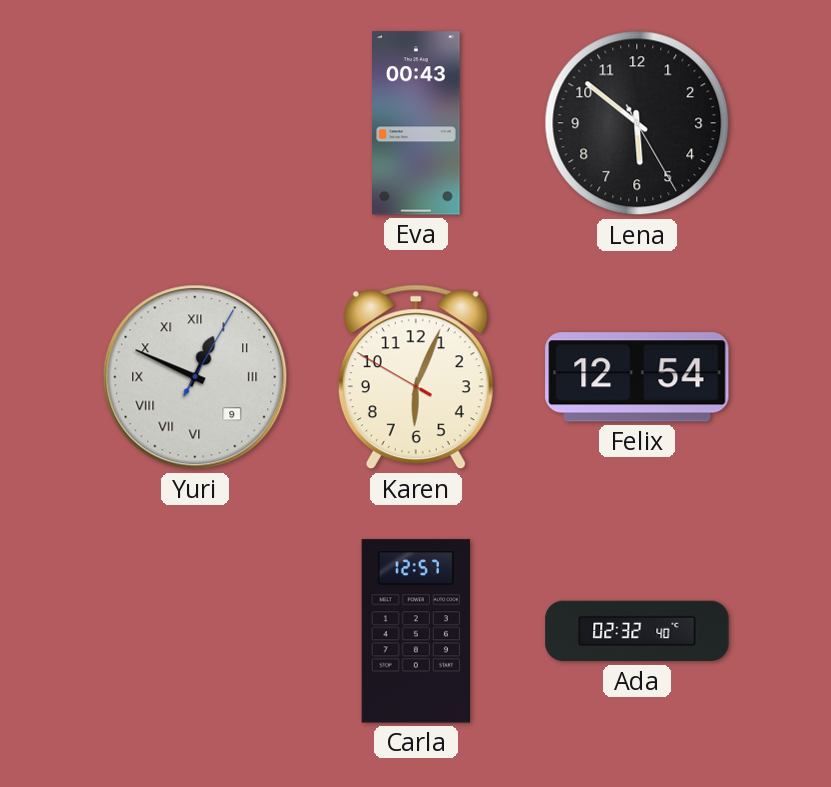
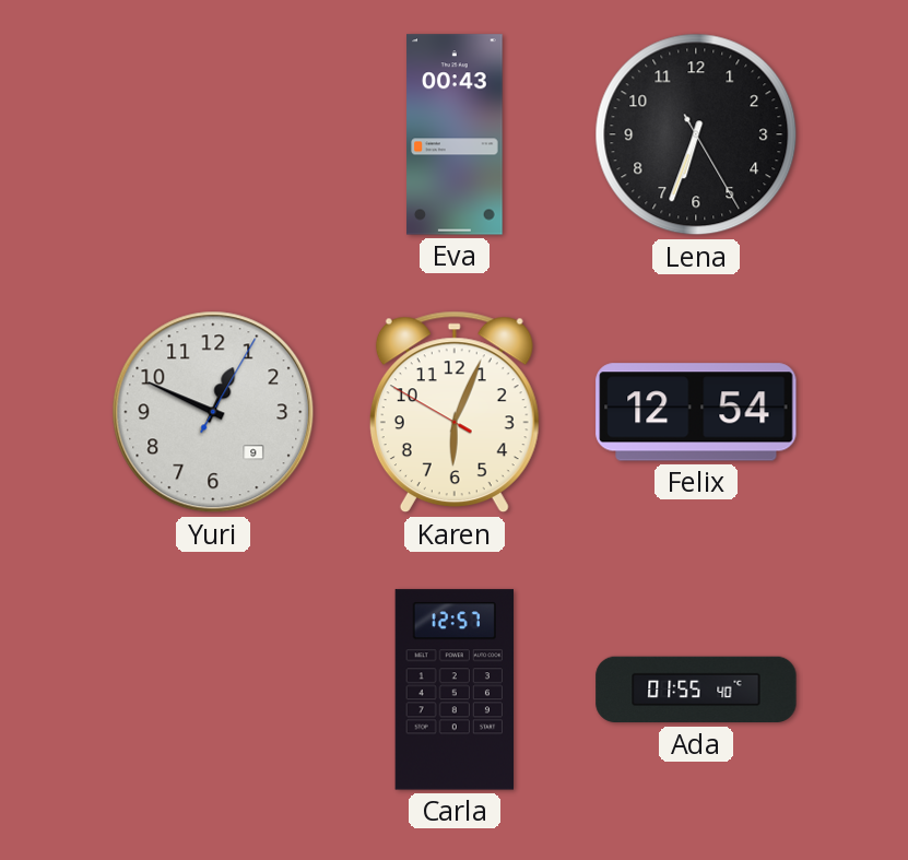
Lena: 5:51 -> 6:33
Yuri numerals: Roman -> Arabic
Ada: 02:32 -> 01:55
